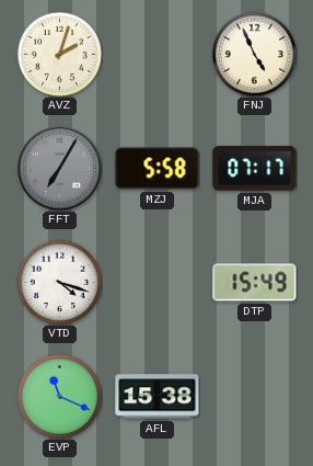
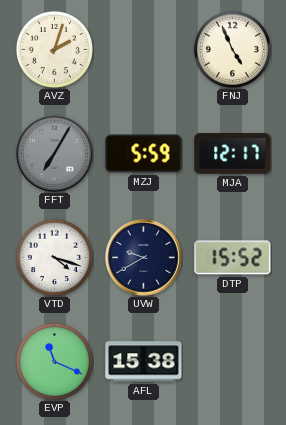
MZJ: 5:58 -> 5:59
MJA: 07:17 -> 12:17
UVW: none -> 9:40
DTP: 15:49 -> 15:52
